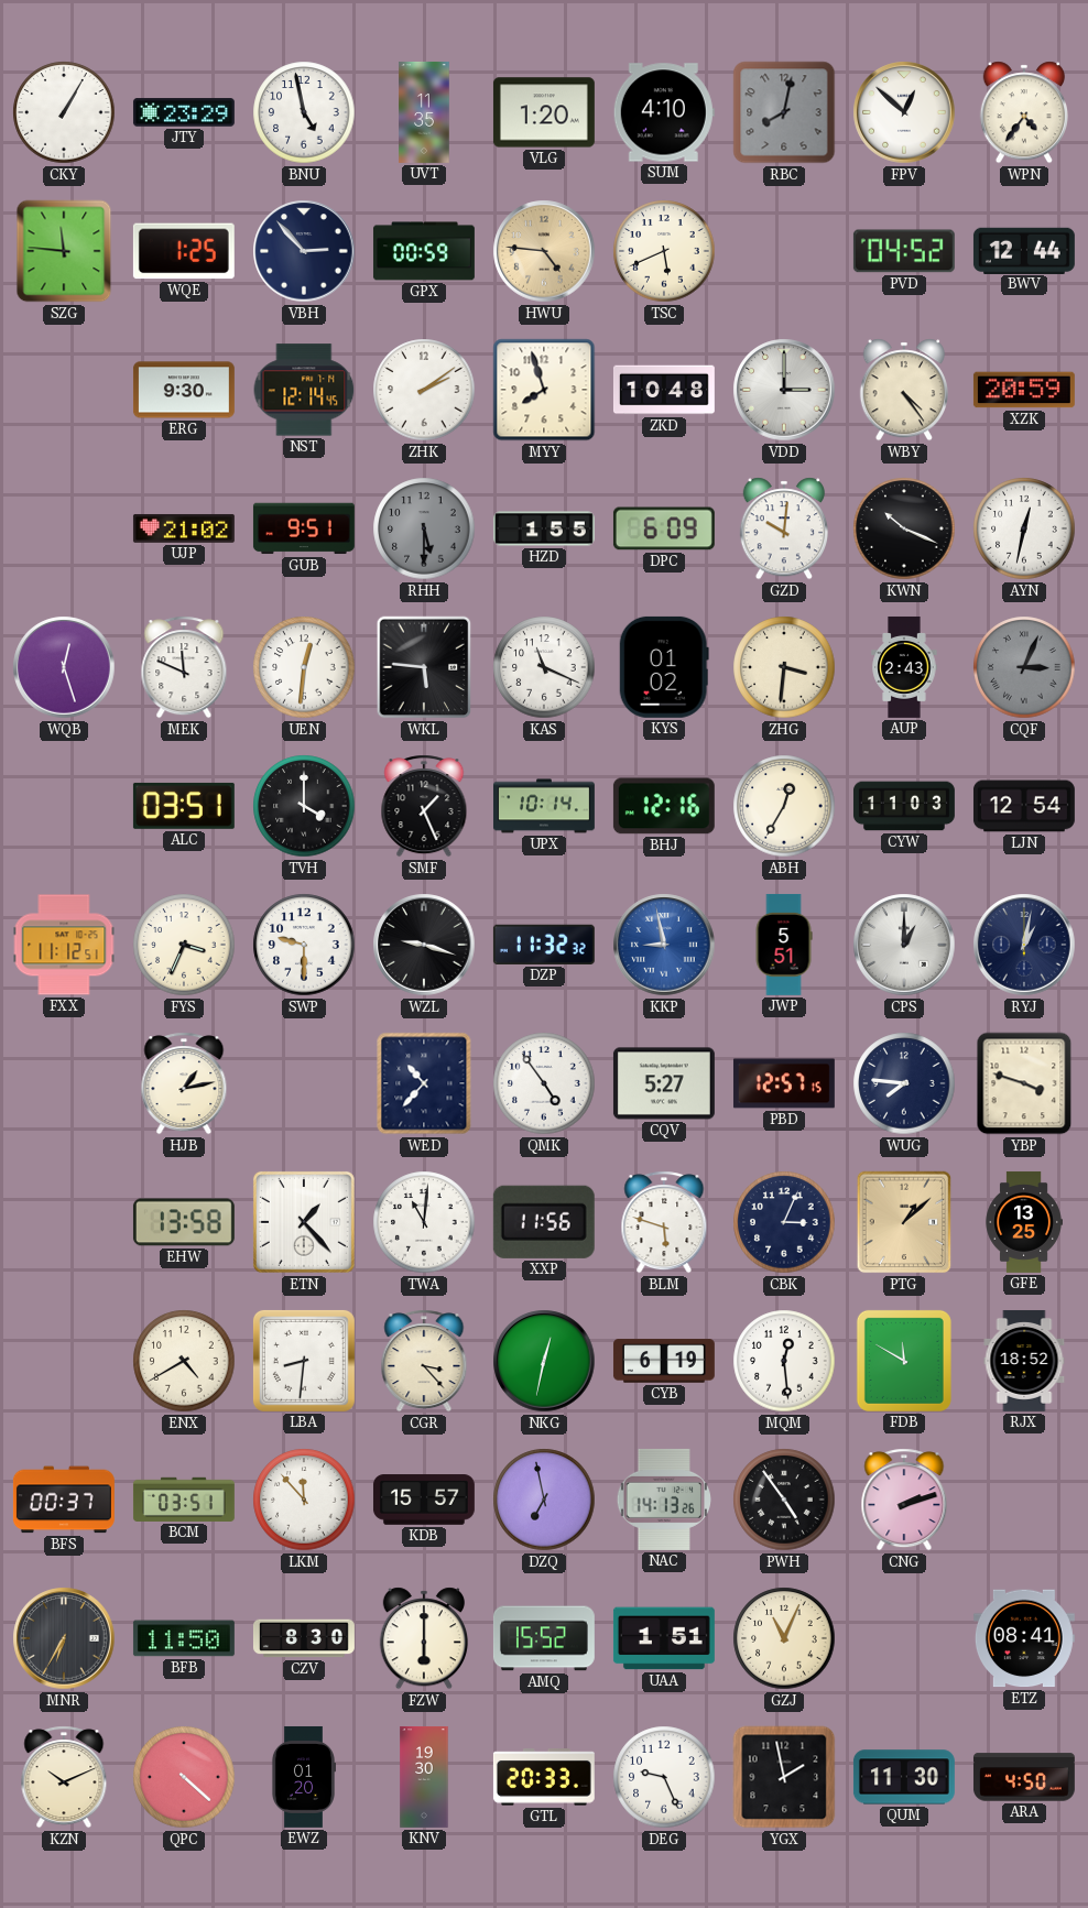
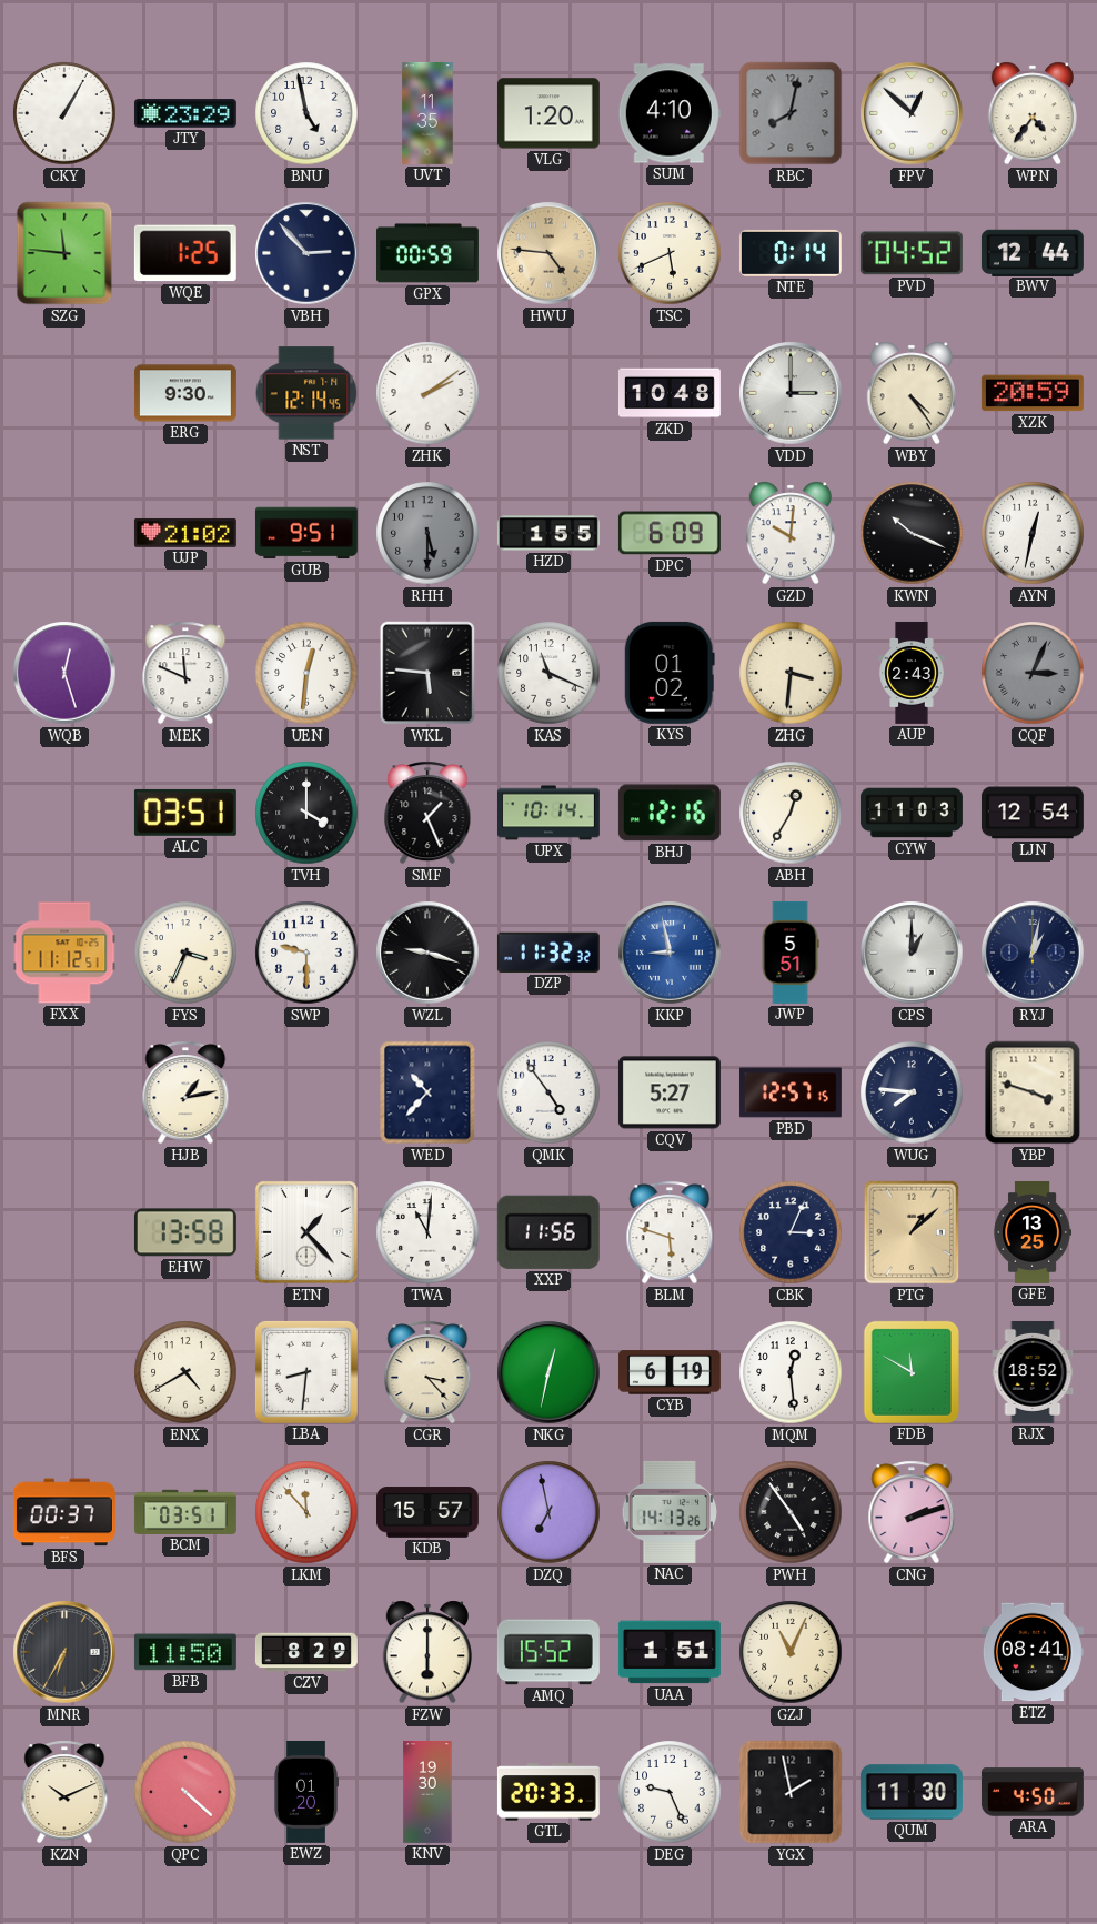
NTE: none -> 0:14
MYY: 7:57 -> none
CZV: 8:30 -> 8:29
